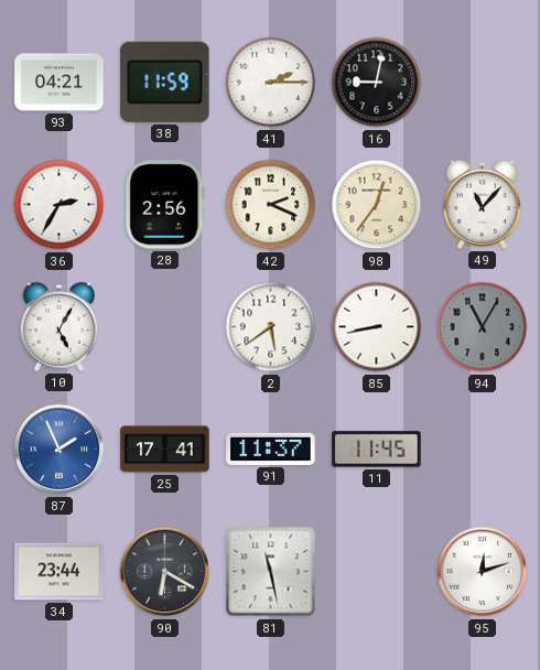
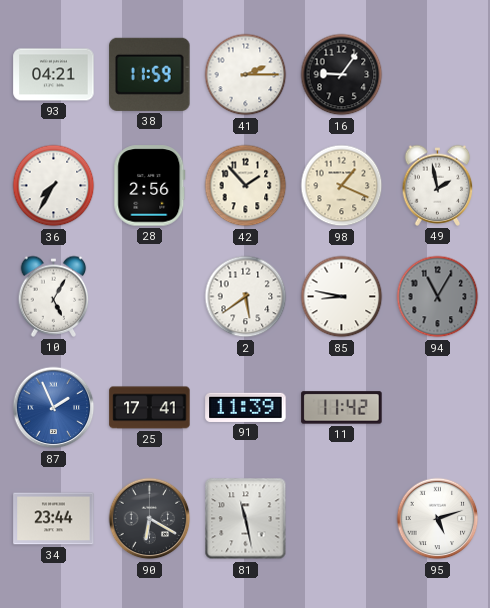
16: 9:02 -> 9:06
36: 2:35 -> 7:35
42: 2:19 -> 1:53
98: 12:36 -> 1:19
49: 11:07 -> 1:58
85: 8:43 -> 8:47
91: 11:37 -> 11:39
11: 11:45 -> 11:42
95: 12:12 -> 5:12
